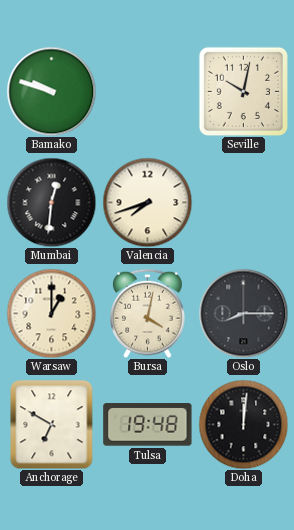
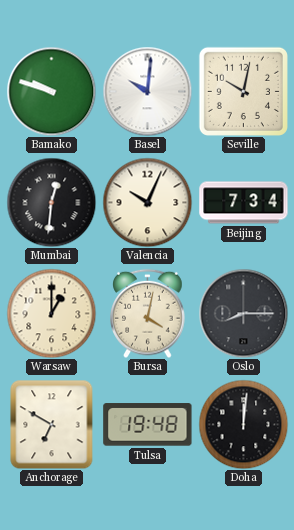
Basel: none -> 10:01
Valencia: 7:42 -> 10:04
Beijing: none -> 7:34
